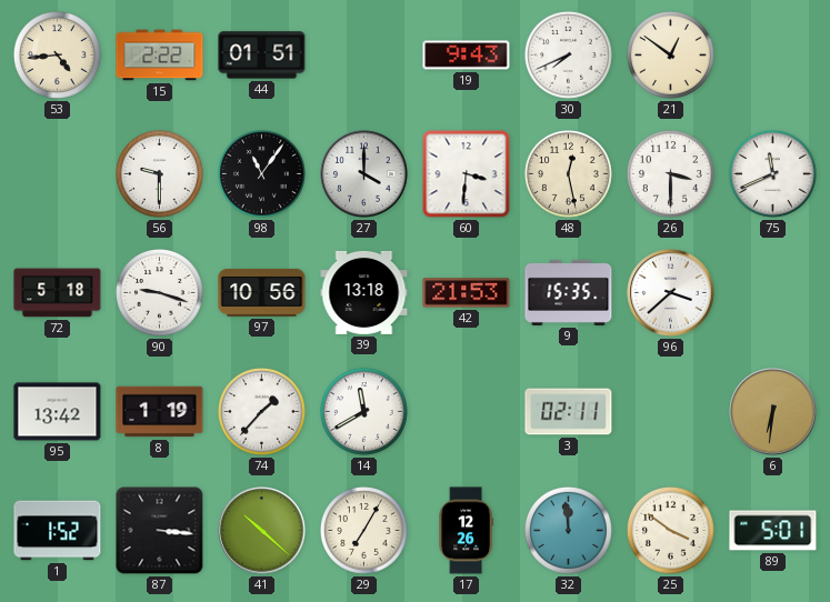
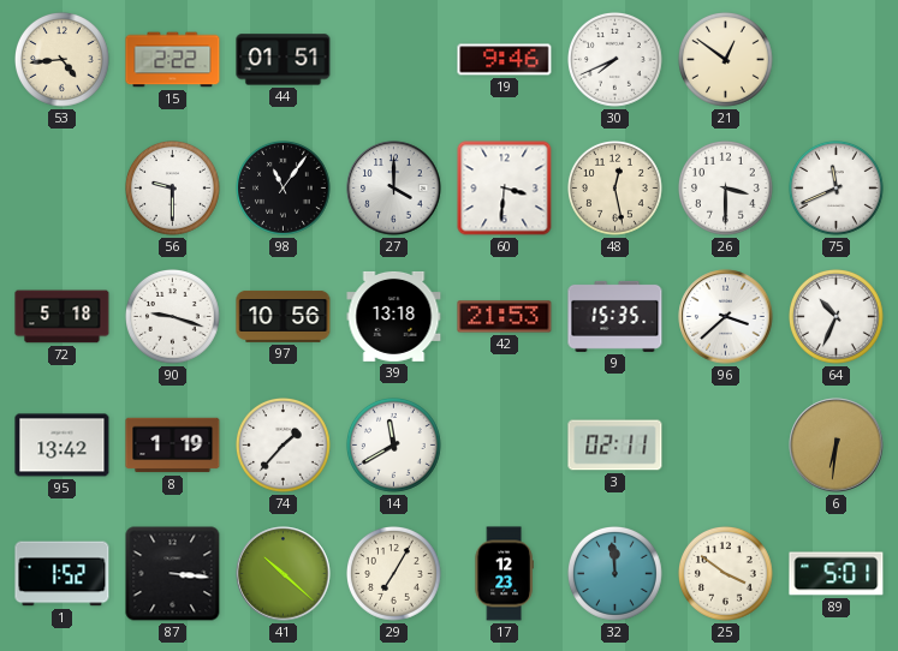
19: 9:43 -> 9:46
64: none -> 10:34
17: 12:26 -> 12:23
